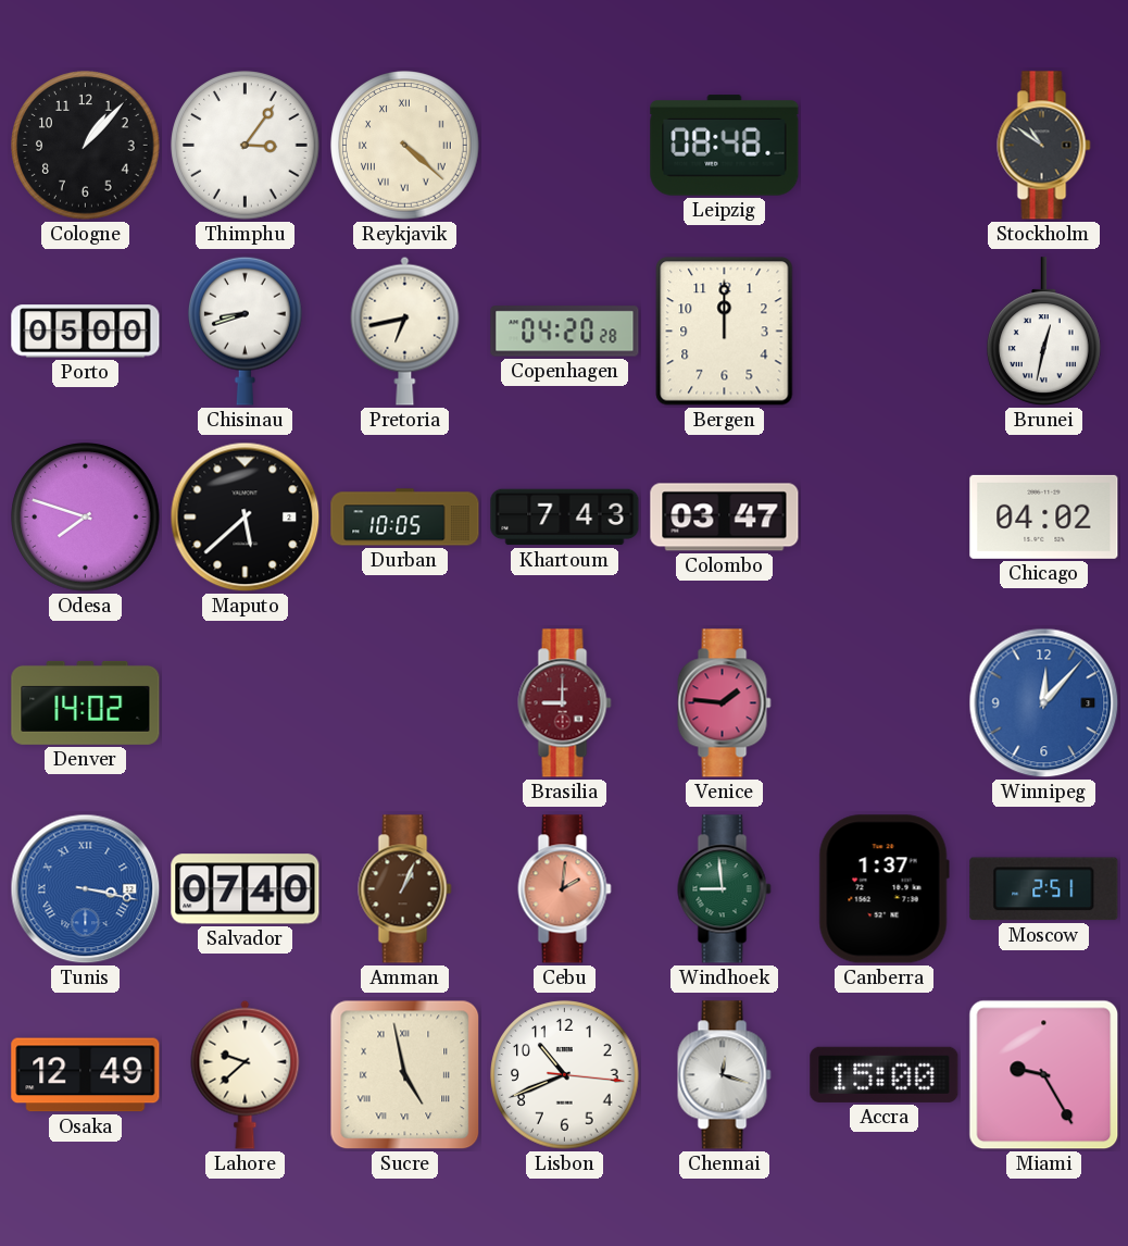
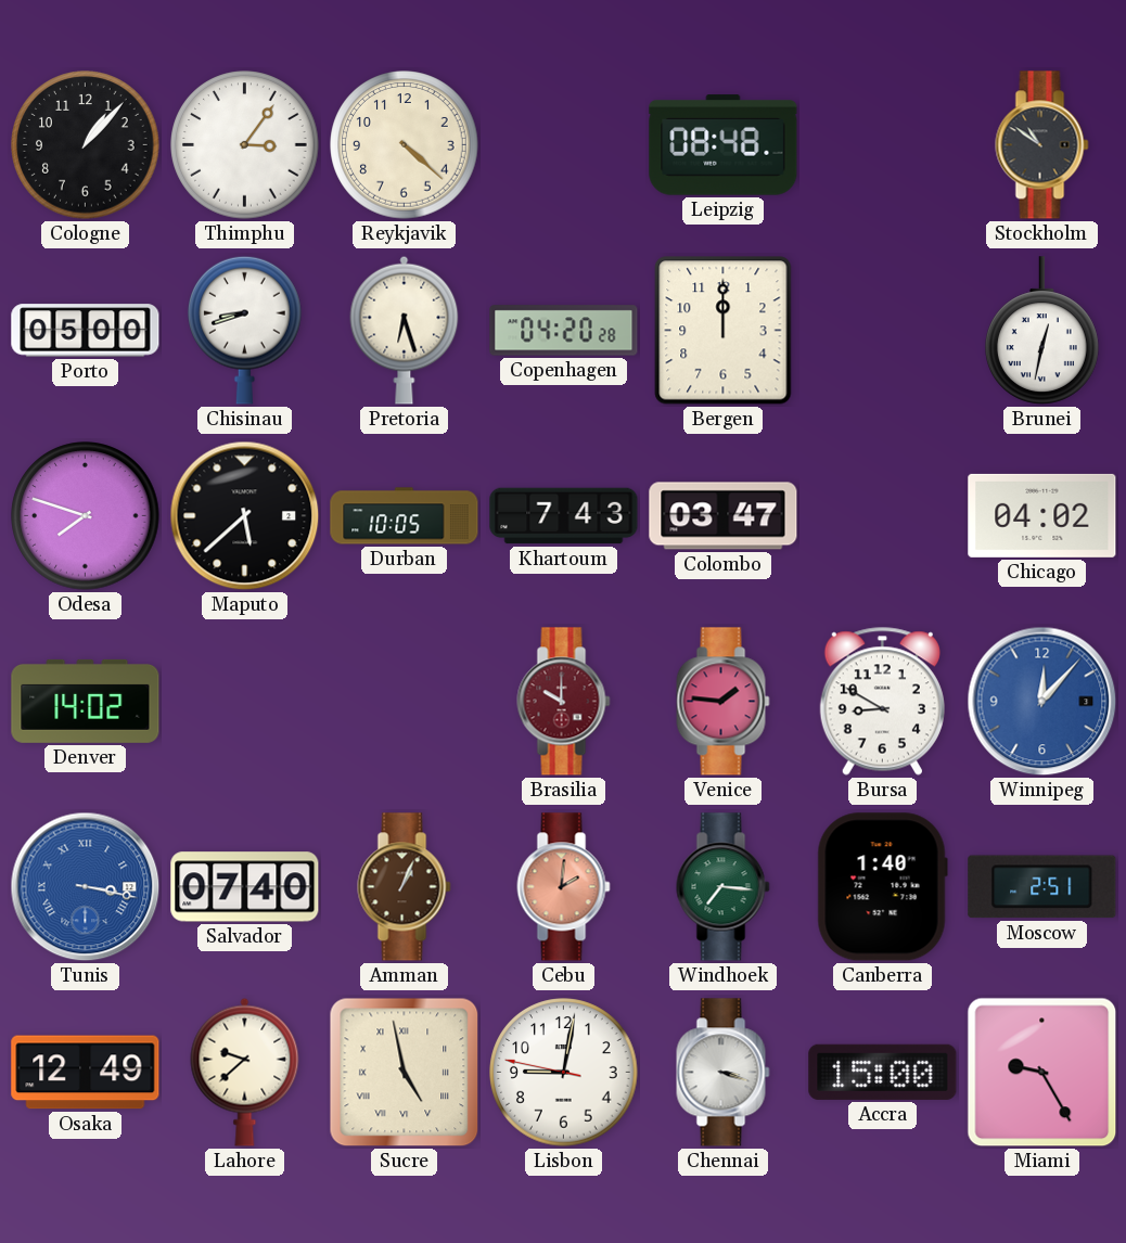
Reykjavik numerals: Roman -> Arabic
Pretoria: 6:43 -> 6:27
Brasilia: 9:00 -> 10:00
Bursa: none -> 8:50
Windhoek: 8:59 -> 7:16
Canberra: 1:37 -> 1:40
Lisbon: 10:41 -> 9:01
Chennai: 12:18 -> 3:18
